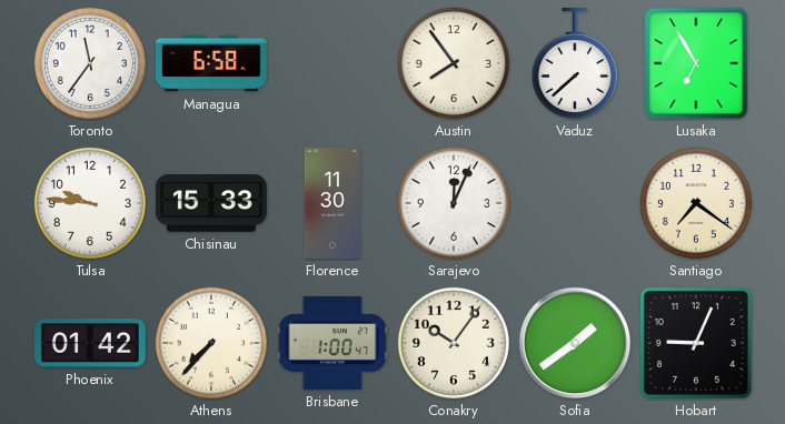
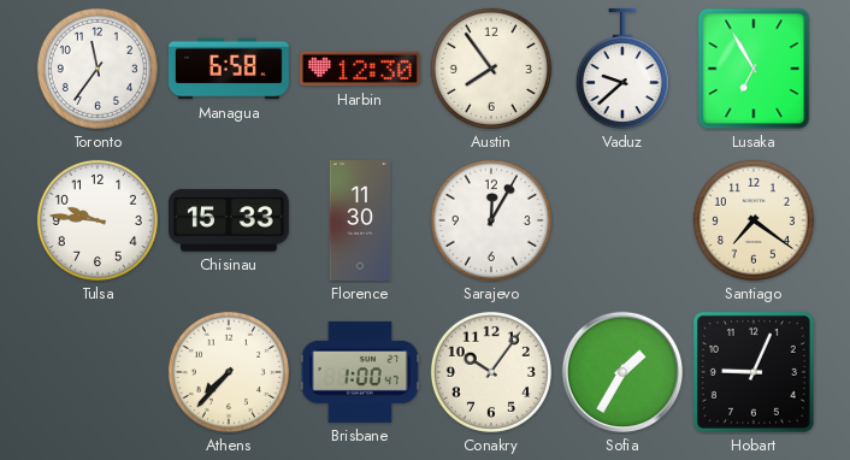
Harbin: none -> 12:30
Vaduz: 7:38 -> 9:38
Sarajevo: 12:04 -> 12:05
Phoenix: 01:42 -> none
Sofia: 1:39 -> 1:35
